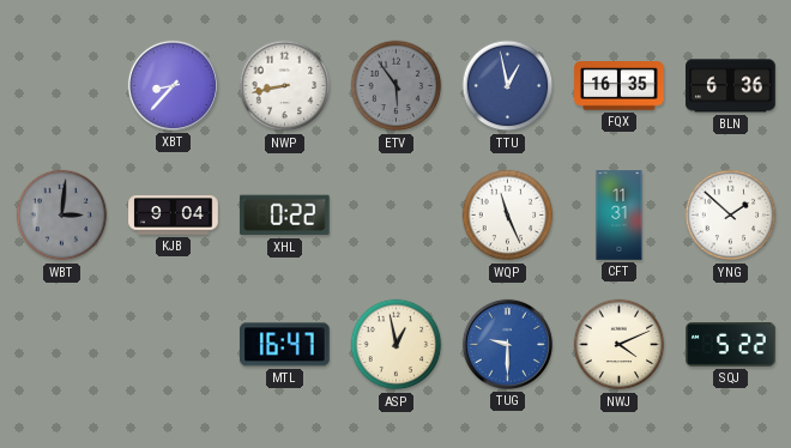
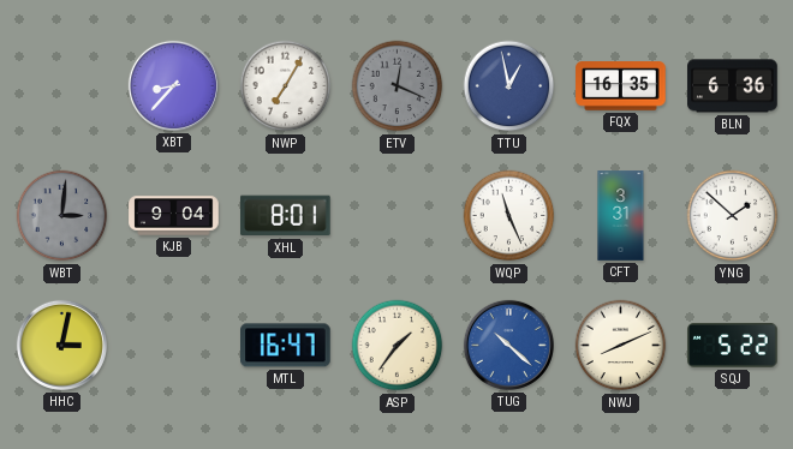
NWP: 8:43 -> 7:05
ETV: 5:54 -> 12:19
XHL: 0:22 -> 8:01
CFT: 11:31 -> 3:31
HHC: none -> 3:02
ASP: 12:58 -> 1:36
TUG: 9:30 -> 10:22
NWJ: 4:11 -> 8:11
